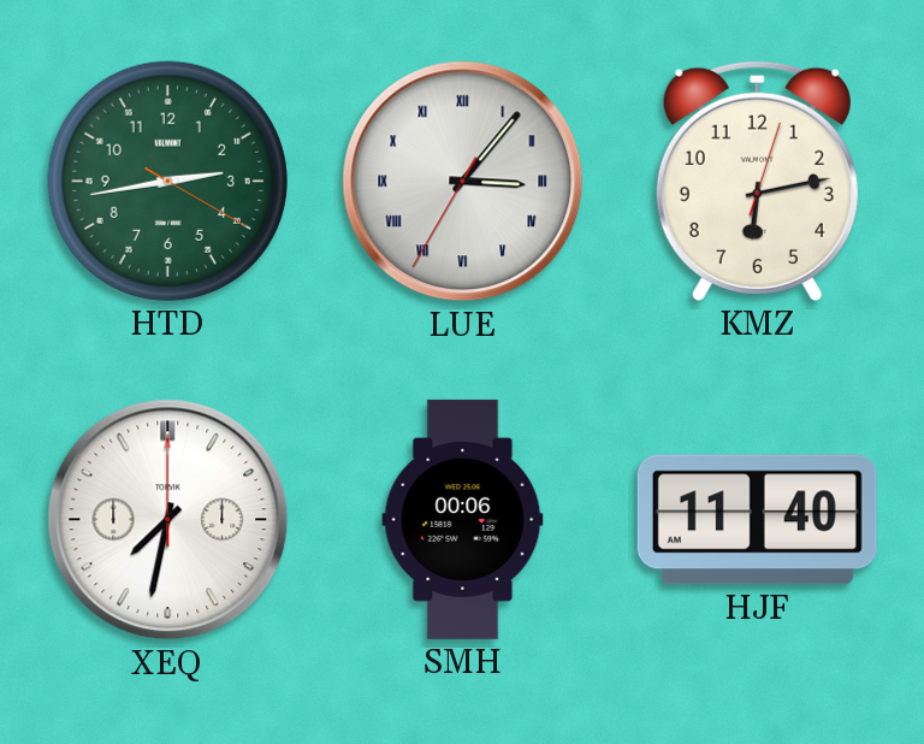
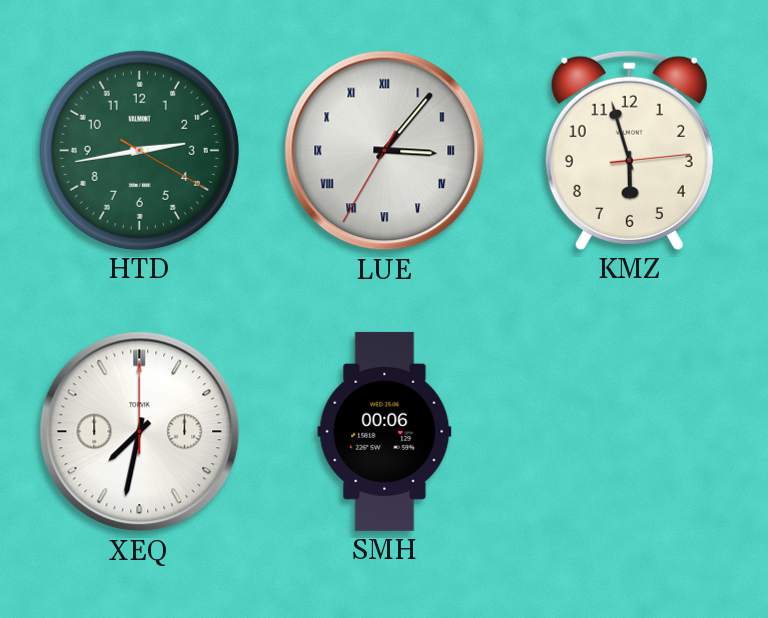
KMZ: 6:13 -> 5:57
HJF: 11:40 -> none
